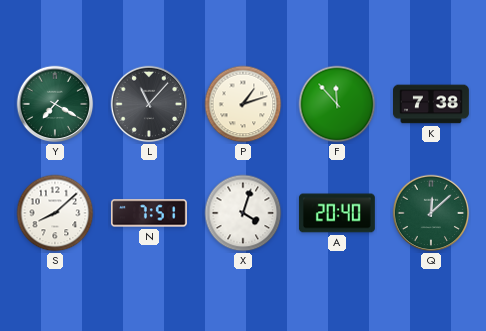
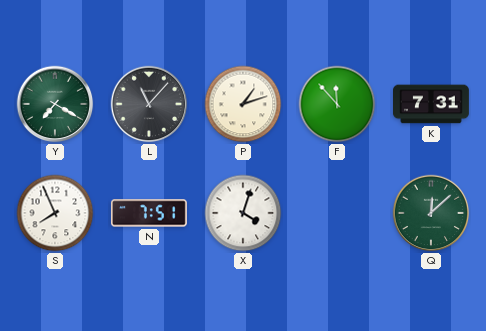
K: 7:38 -> 7:31
S: 8:08 -> 7:56
A: 20:40 -> none
